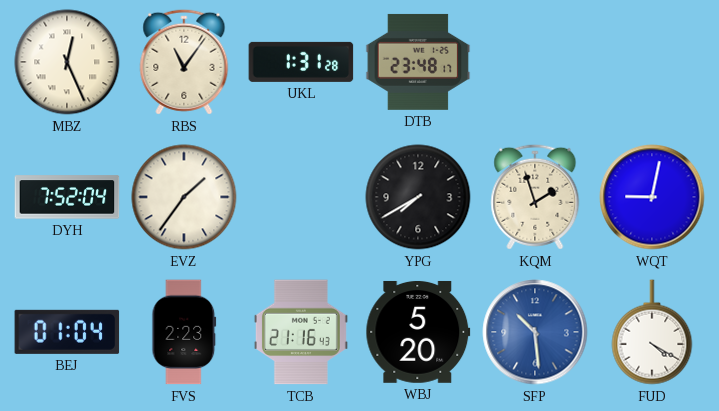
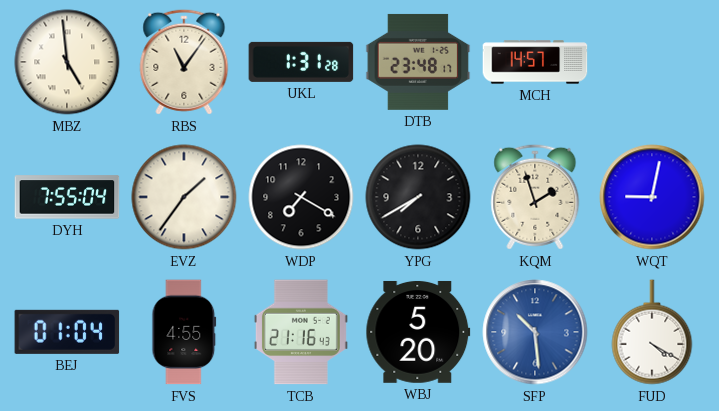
MBZ: 12:26 -> 4:59
MCH: none -> 14:57
DYH: 7:52 -> 7:55
WDP: none -> 7:20
FVS: 2:23 -> 4:55
